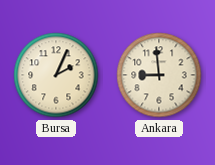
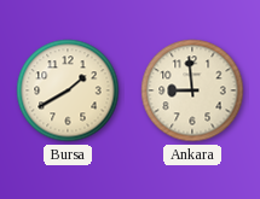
Bursa: 2:04 -> 1:40
